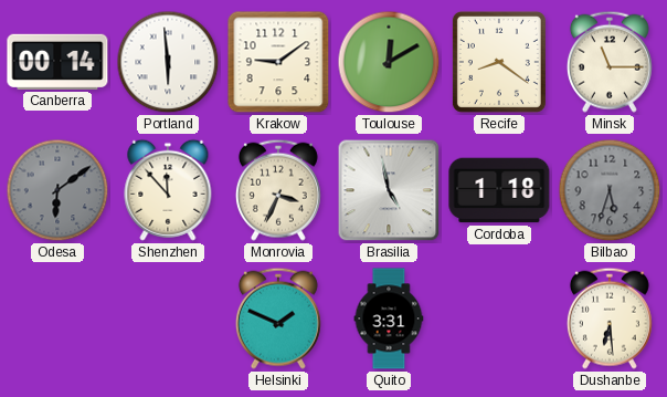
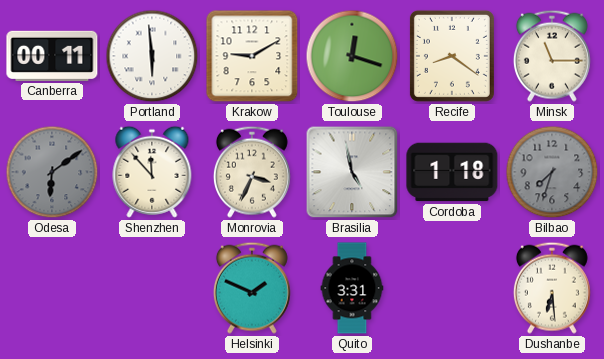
Canberra: 00:14 -> 00:11
Krakow: 9:09 -> 9:10
Toulouse: 12:10 -> 12:18
Bilbao: 5:33 -> 7:33
